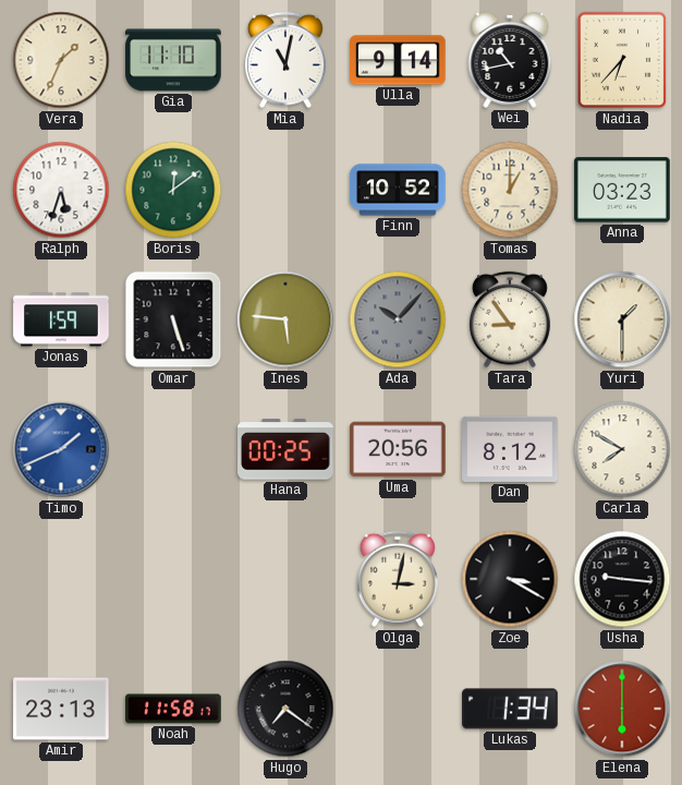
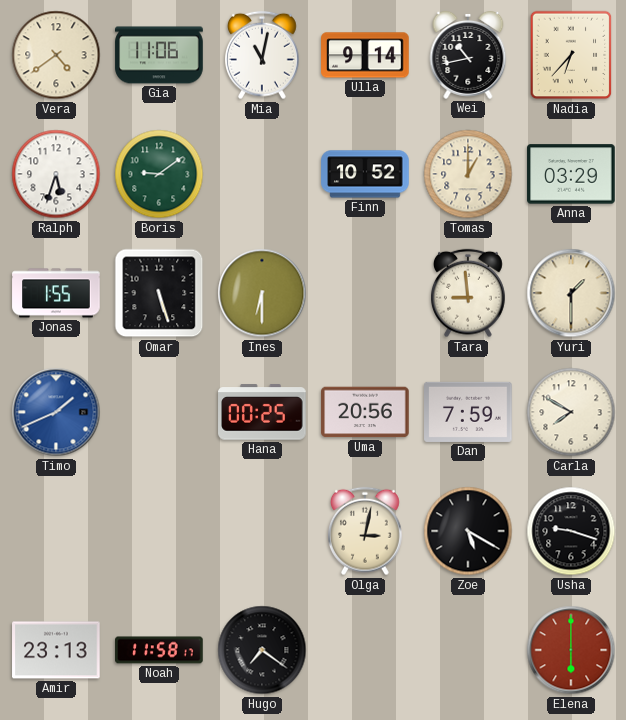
Vera: 1:34 -> 4:39
Gia: 11:10 -> 11:06
Boris: 12:09 -> 9:09
Anna: 03:23 -> 03:29
Jonas: 1:59 -> 1:55
Ines: 5:46 -> 6:30
Ada: 10:07 -> none
Tara: 8:54 -> 8:59
Dan: 8:12 -> 7:59
Zoe: 3:20 -> 5:20
Usha: 9:16 -> 9:18
Lukas: 1:34 -> none
